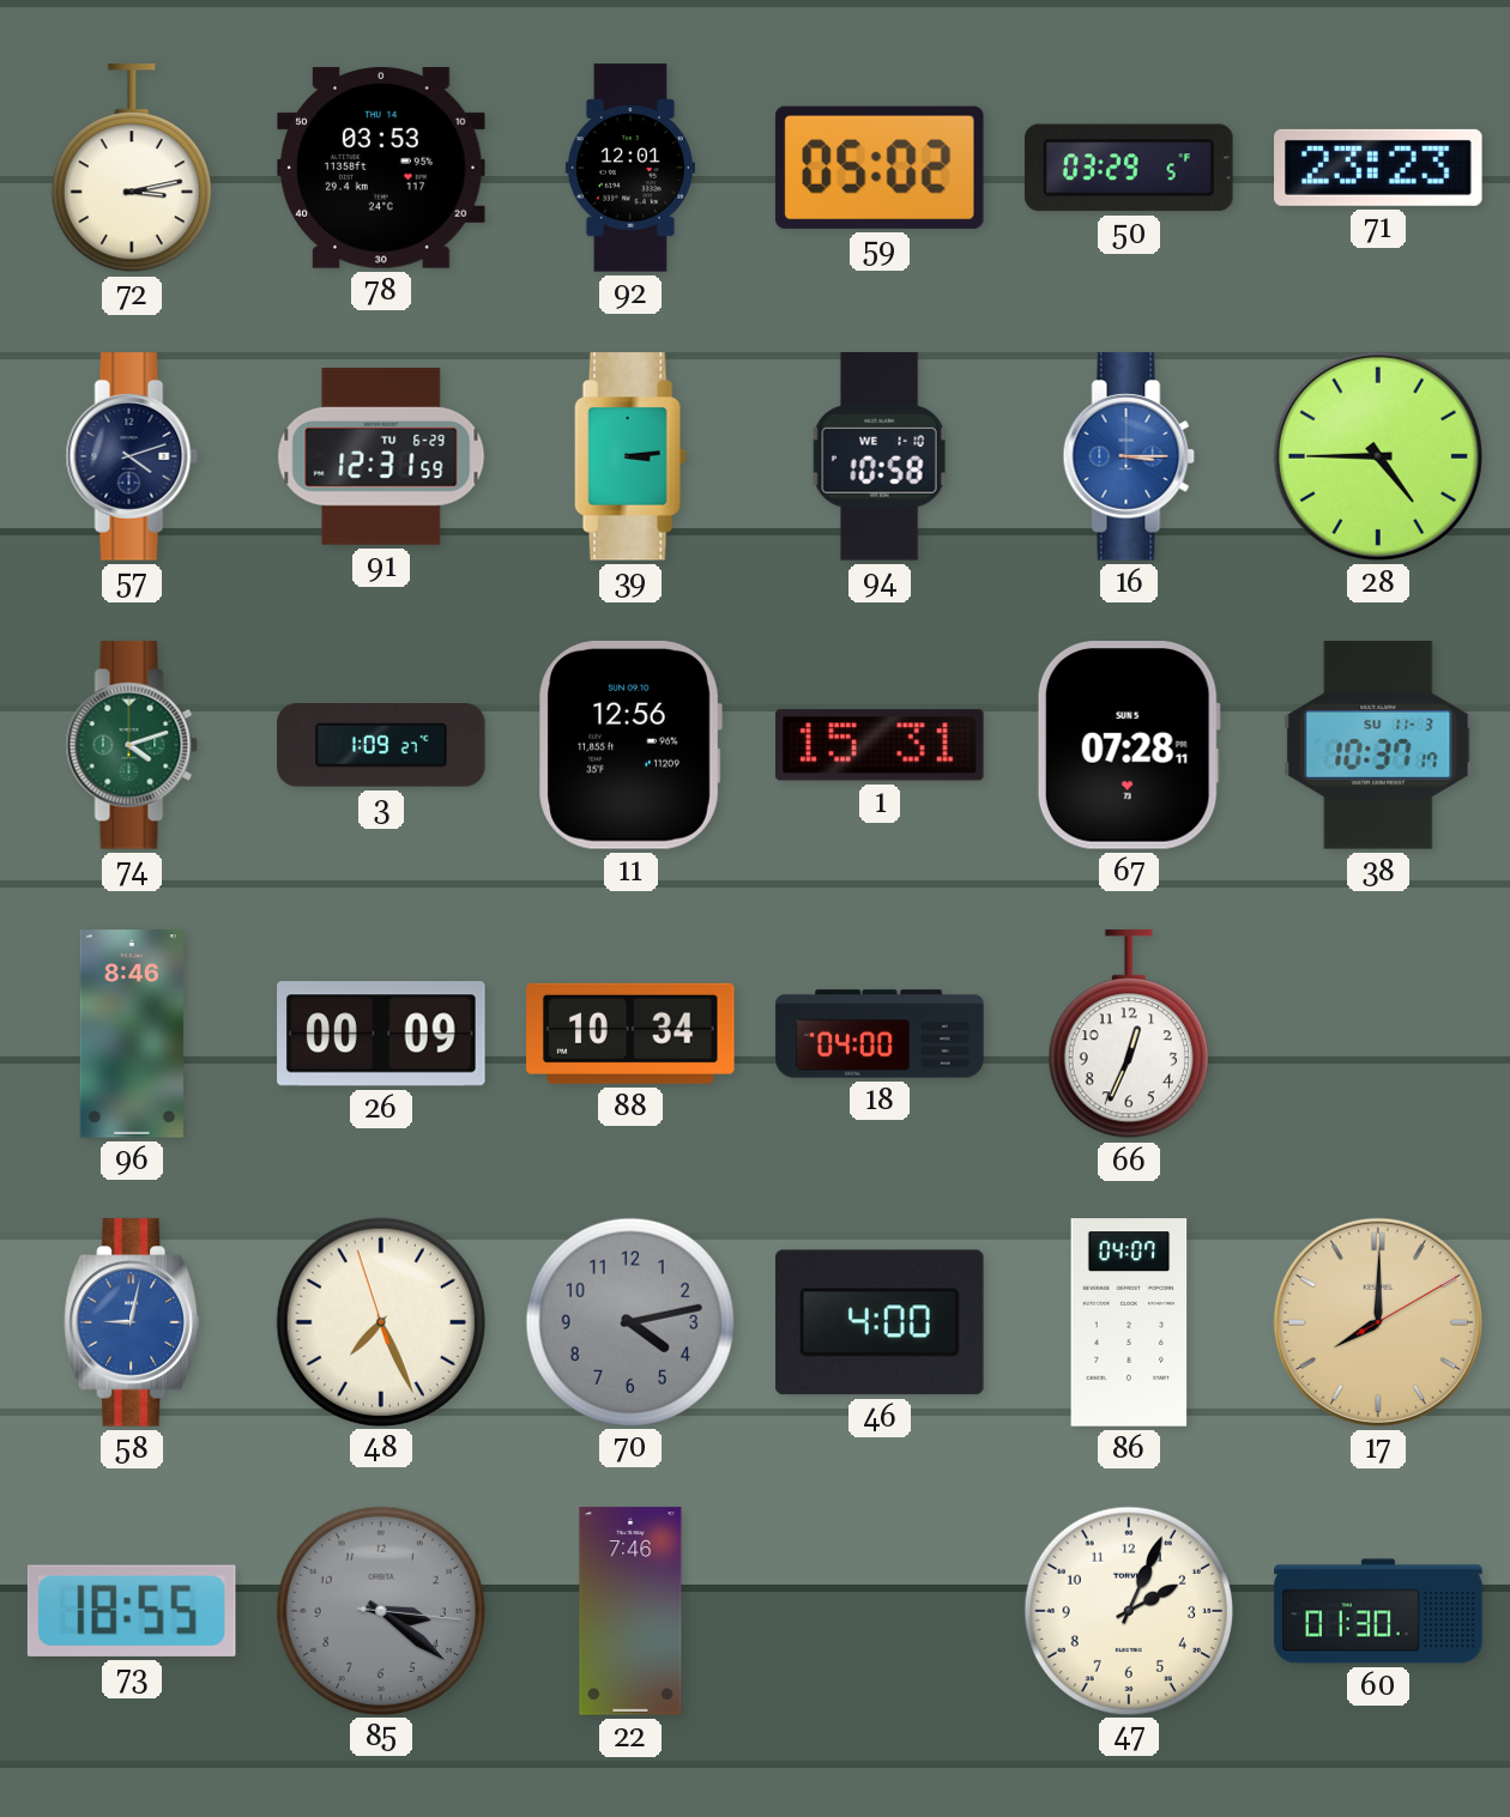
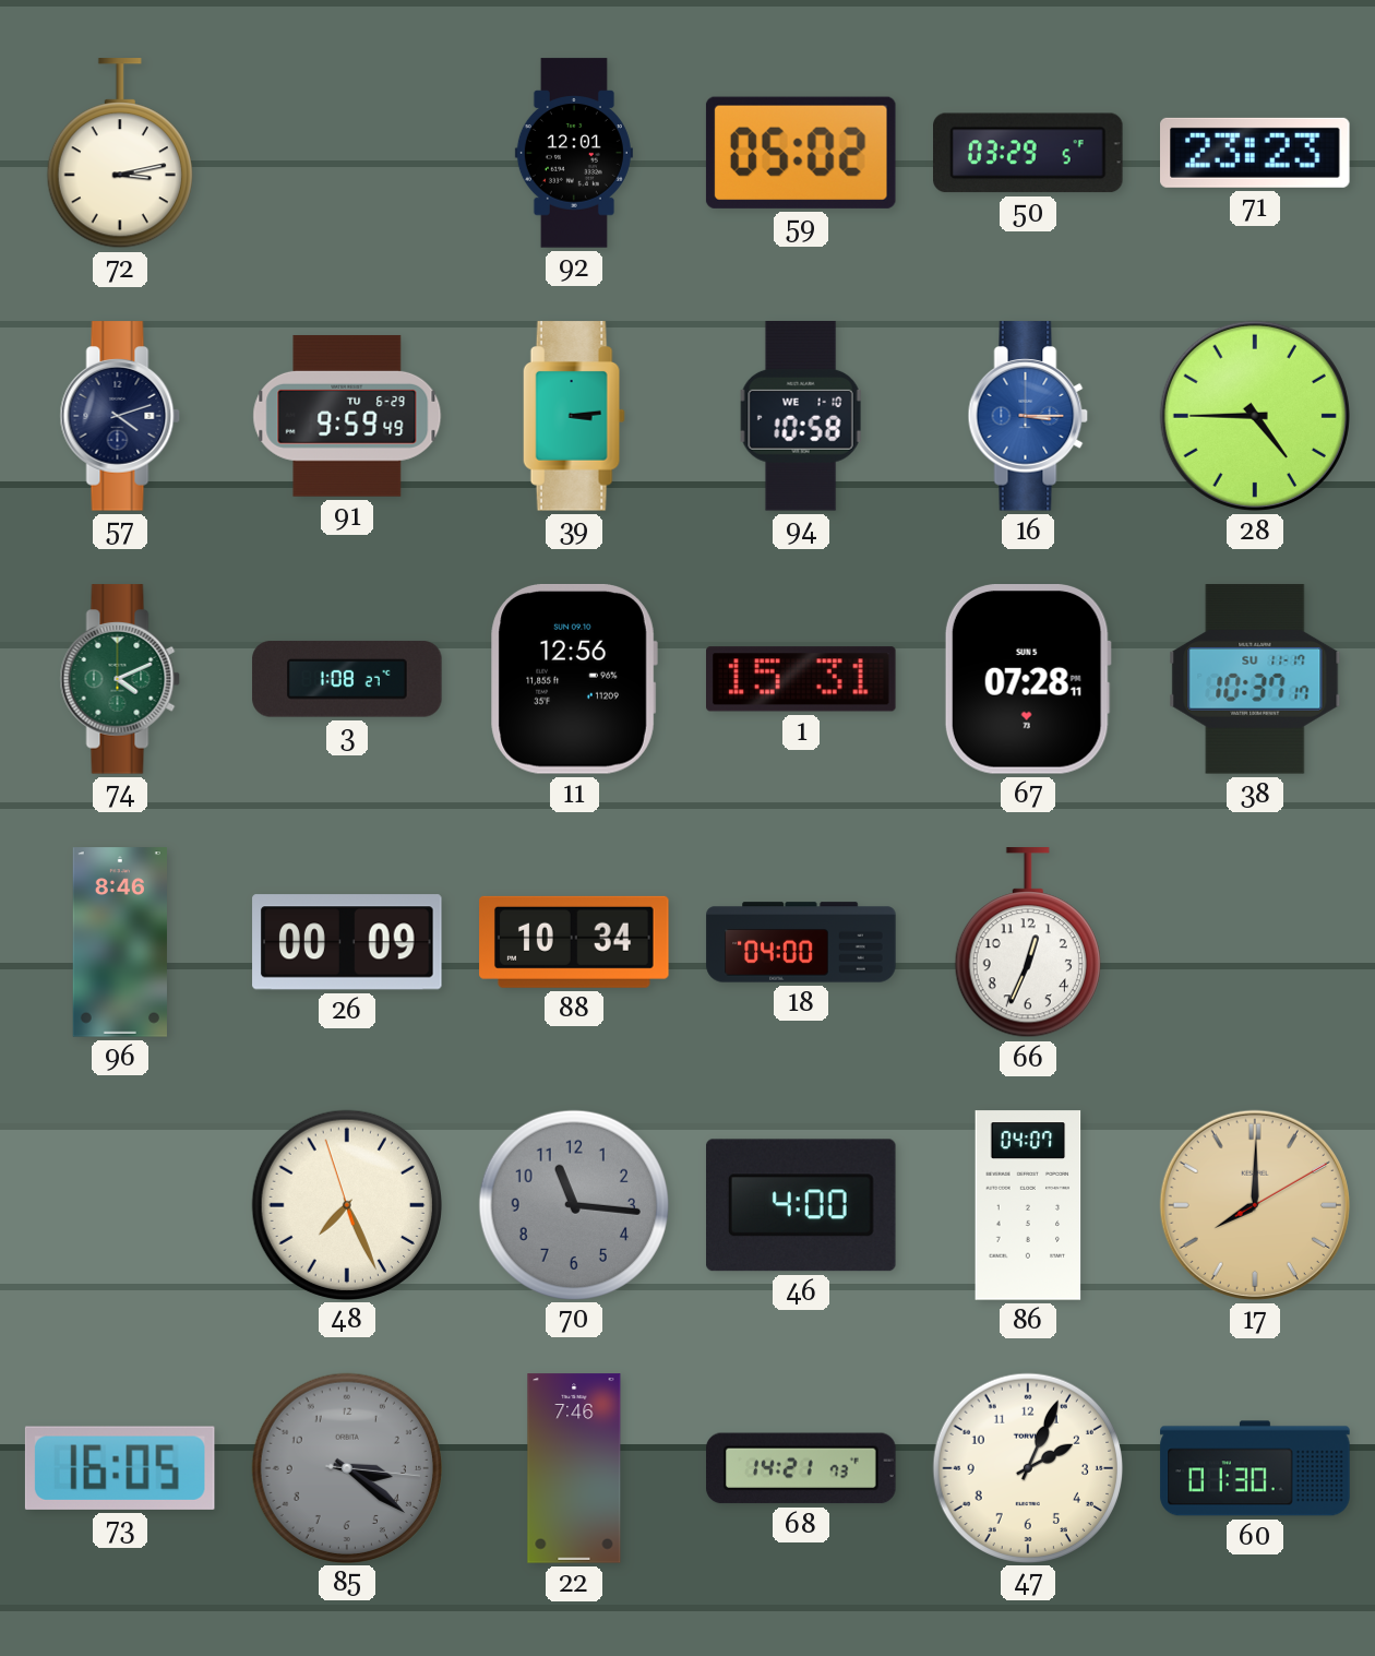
78: 03:53 -> none
91: 12:31 -> 9:59
74: 4:12 -> 4:11
3: 1:09 -> 1:08
38 date: SU 11-3 -> SU 11-17
58: 9:02 -> none
70: 4:13 -> 11:16
73: 18:55 -> 16:05
68: none -> 14:21
